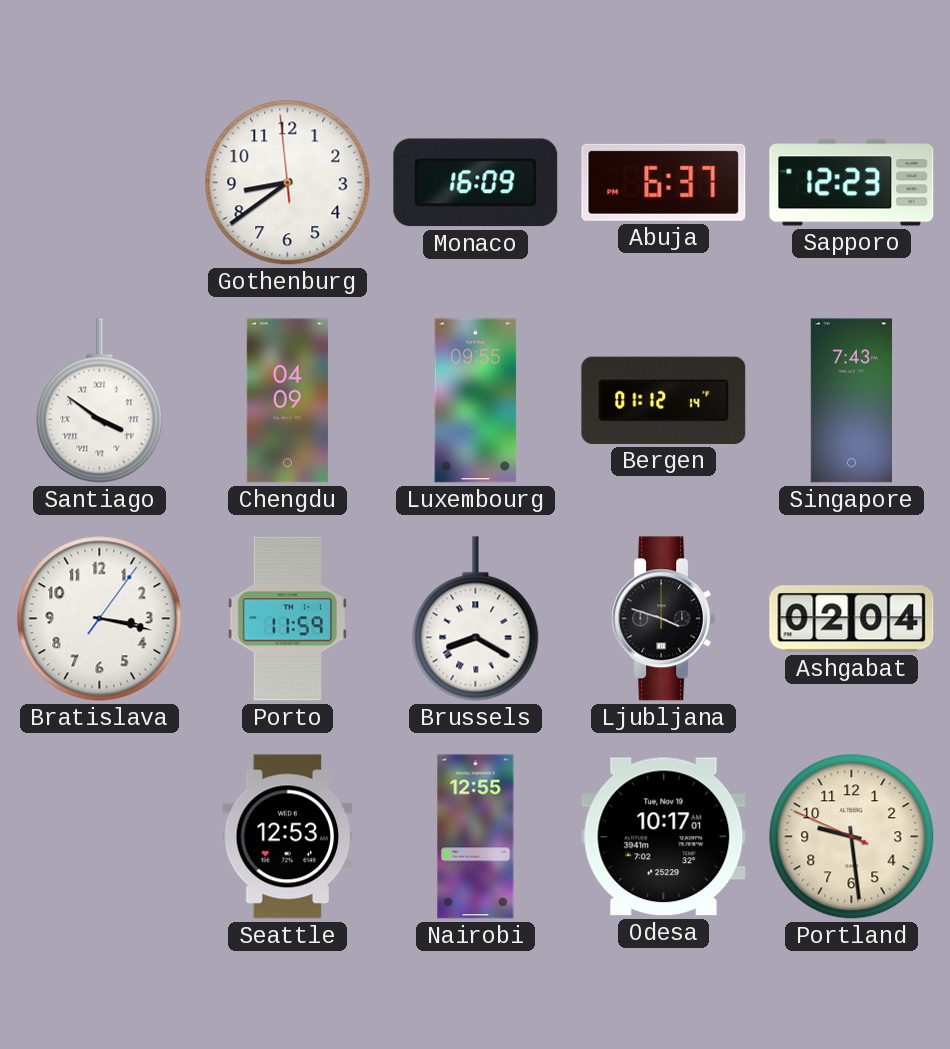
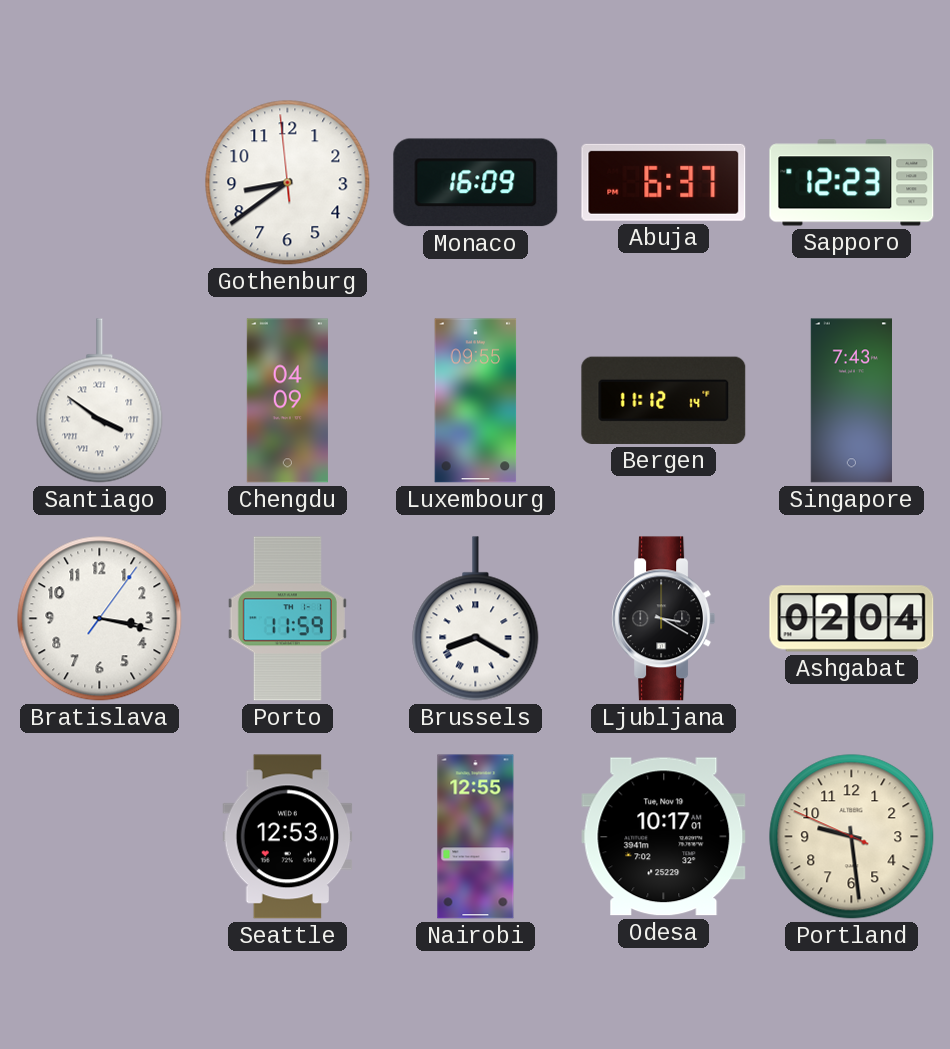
Bergen: 01:12 -> 11:12
Ljubljana: 3:48 -> 3:20
